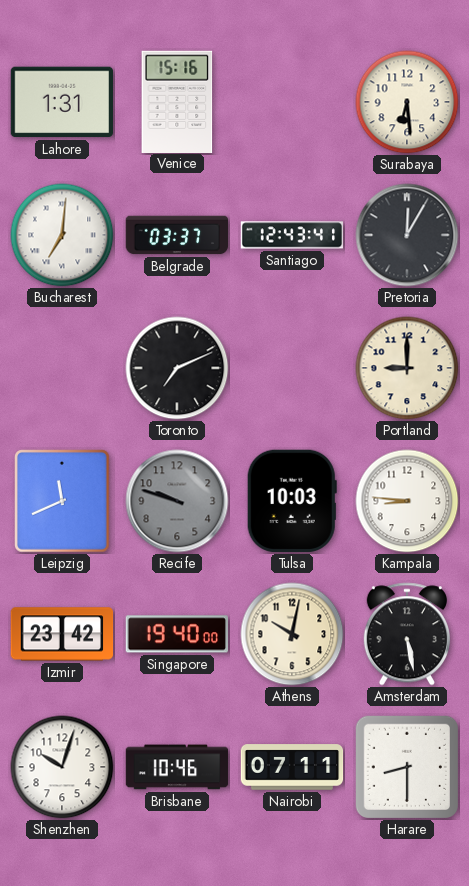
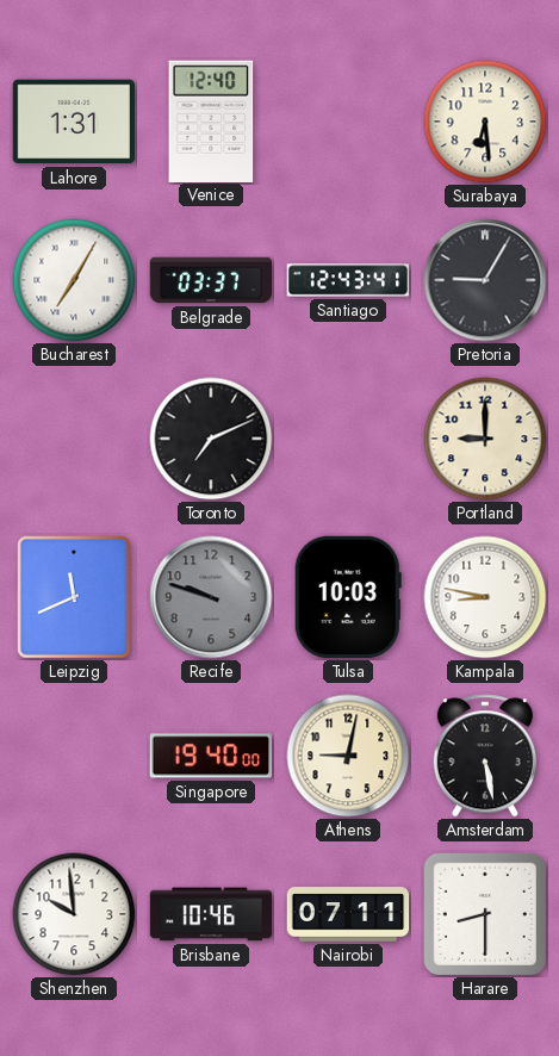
Venice: 15:16 -> 12:40
Bucharest: 7:01 -> 7:05
Pretoria: 12:05 -> 9:05
Kampala: 8:46 -> 8:47
Izmir: 23:42 -> none
Athens: 10:02 -> 9:02
Shenzhen: 10:03 -> 9:59
